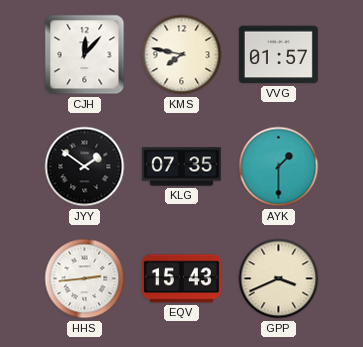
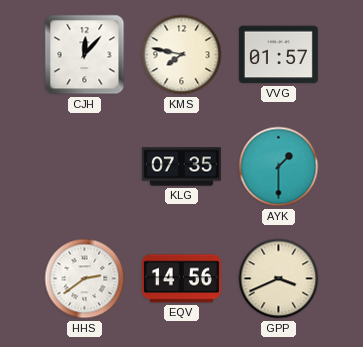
JYY: 1:51 -> none
HHS: 2:44 -> 2:39
EQV: 15:43 -> 14:56
